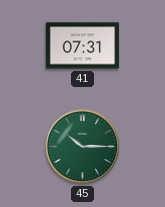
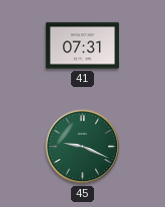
45: 10:15 -> 9:19
